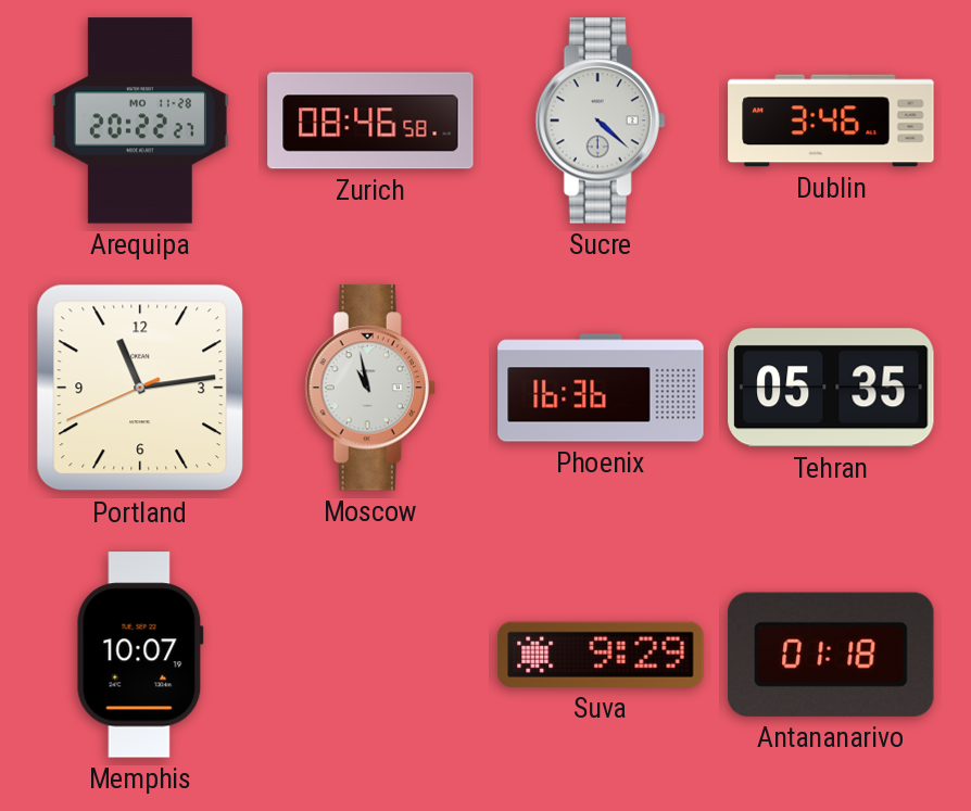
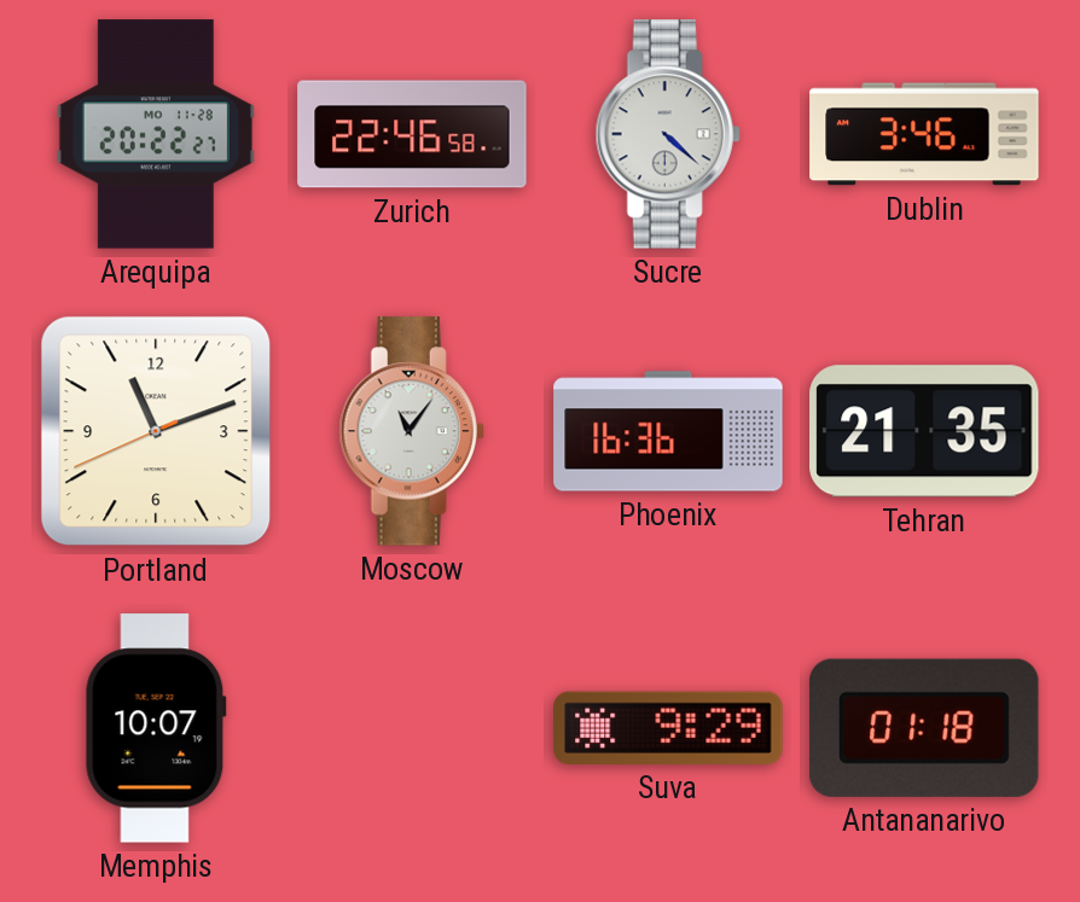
Zurich: 08:46 -> 22:46
Portland: 11:13 -> 11:11
Moscow: 10:58 -> 11:06
Tehran: 05:35 -> 21:35
